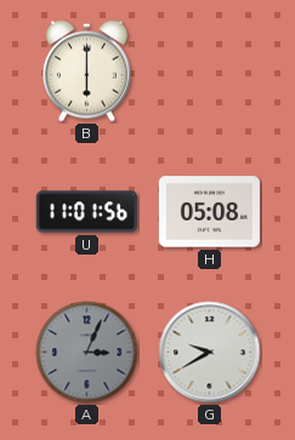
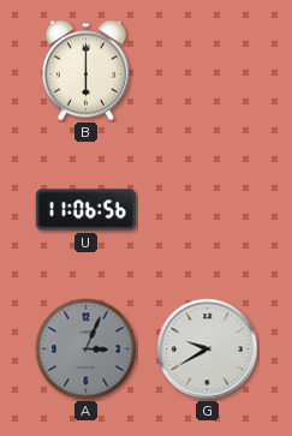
U: 11:01 -> 11:06
H: 05:08 -> none
